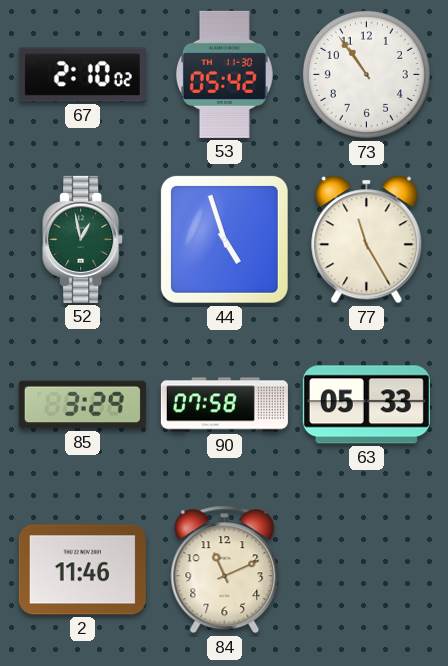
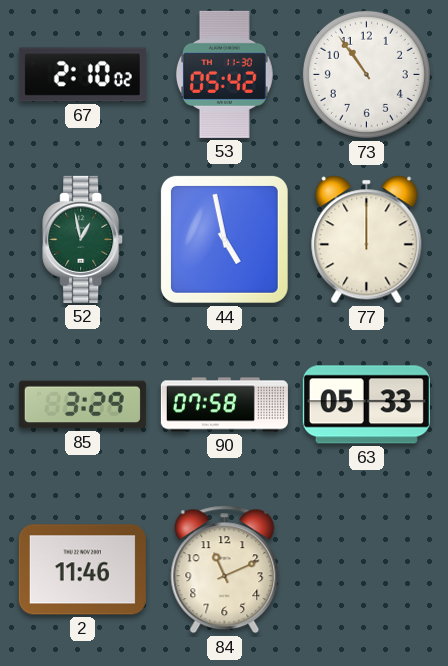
44: 4:57 -> 4:58
77: 11:25 -> 12:00
